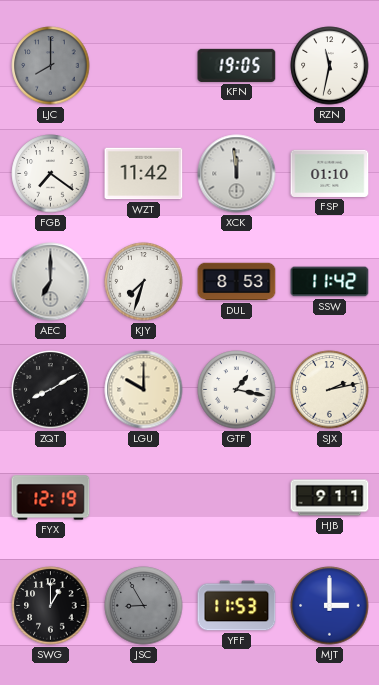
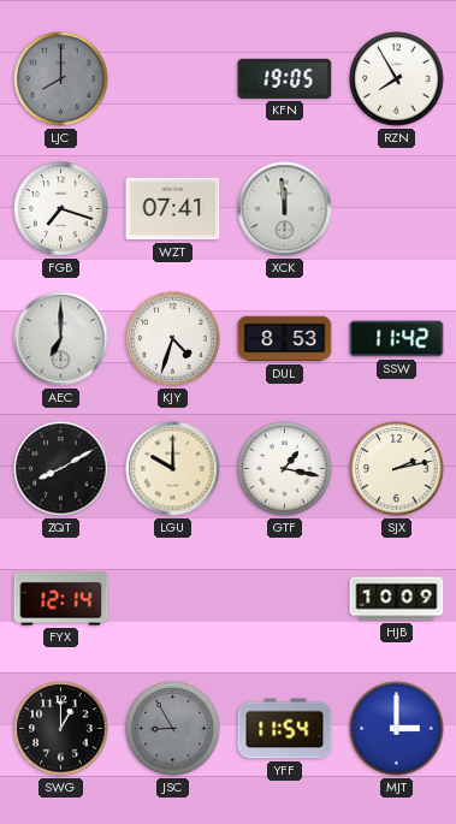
RZN: 11:32 -> 7:55
FGB: 7:21 -> 7:18
WZT: 11:42 -> 07:41
FSP: 01:10 -> none
KJY: 7:33 -> 4:33
FYX: 12:19 -> 12:14
HJB: 9:11 -> 10:09
YFF: 11:53 -> 11:54
